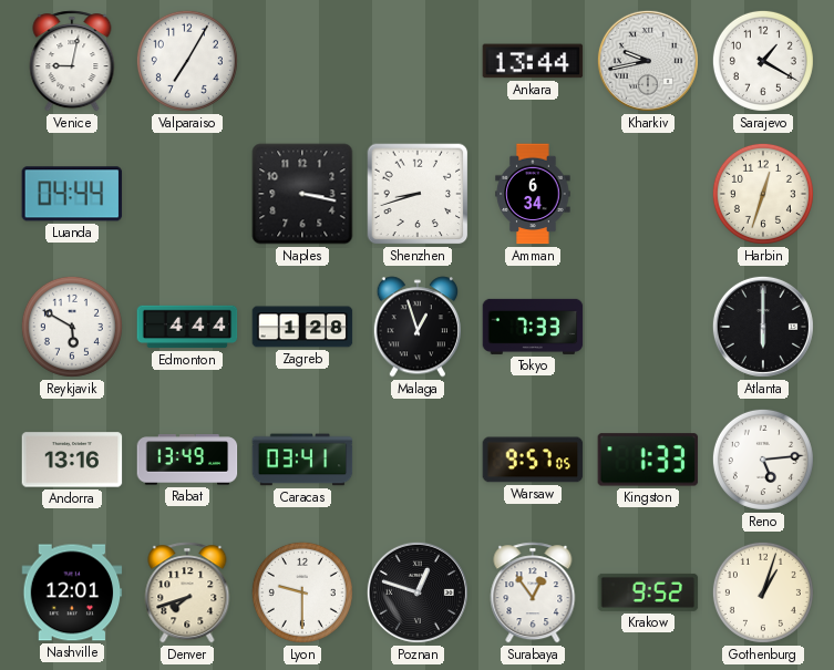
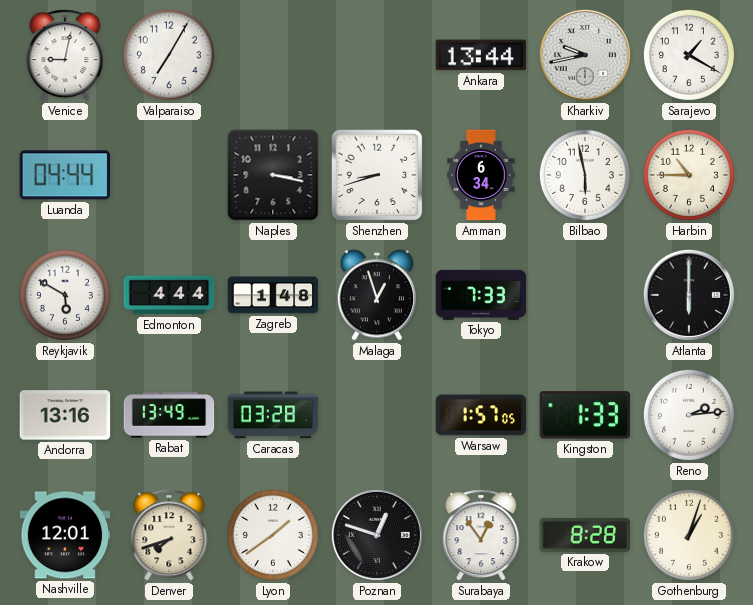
Bilbao: none -> 5:58
Harbin: 12:33 -> 10:45
Zagreb: 1:28 -> 1:48
Caracas: 03:41 -> 03:28
Warsaw: 9:57 -> 1:57
Reno: 5:14 -> 2:14
Lyon: 9:30 -> 1:39
Krakow: 9:52 -> 8:28
